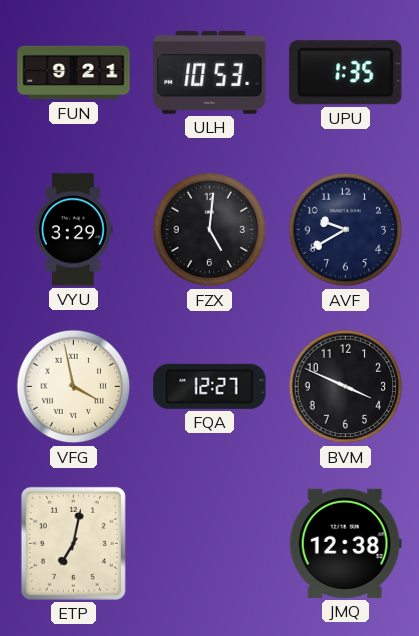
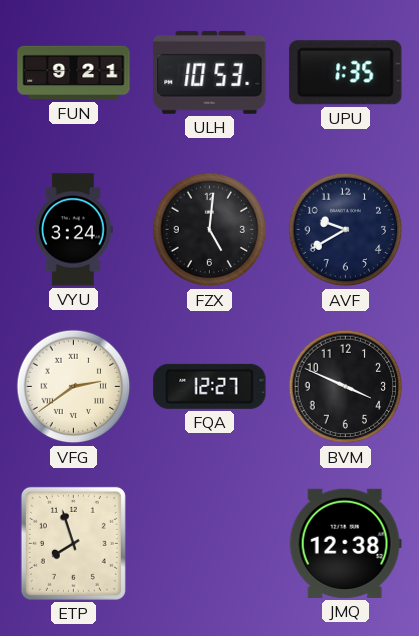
VYU: 3:29 -> 3:24
VFG: 3:58 -> 2:39
ETP: 7:02 -> 7:57
